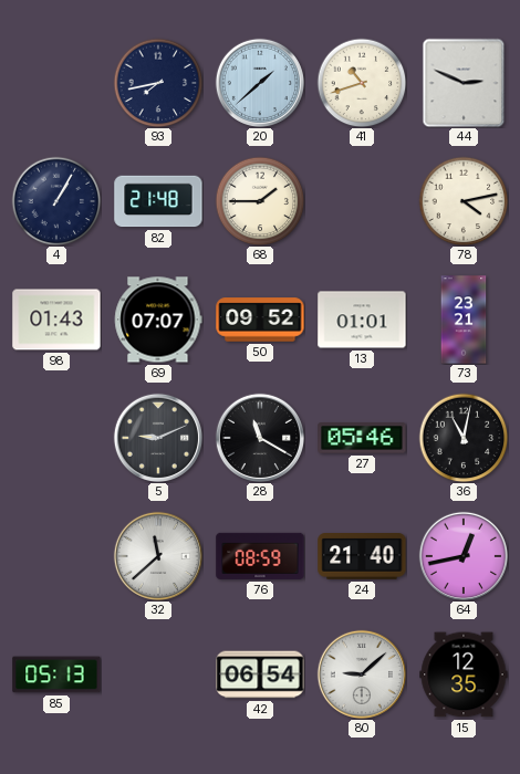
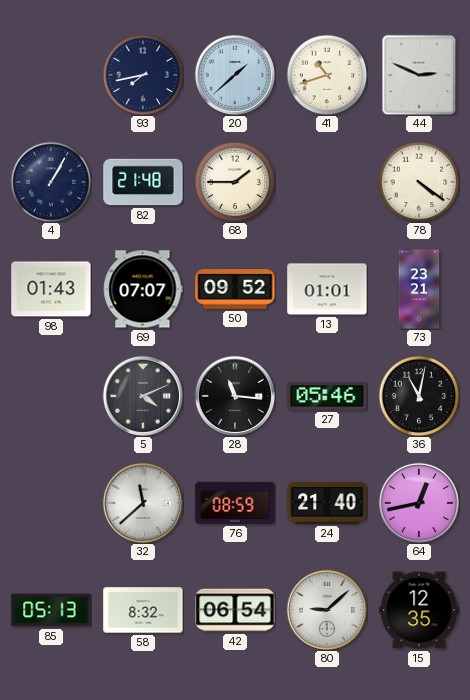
78: 4:13 -> 4:21
5: 9:11 -> 4:11
28: 11:20 -> 11:16
58: none -> 8:32
